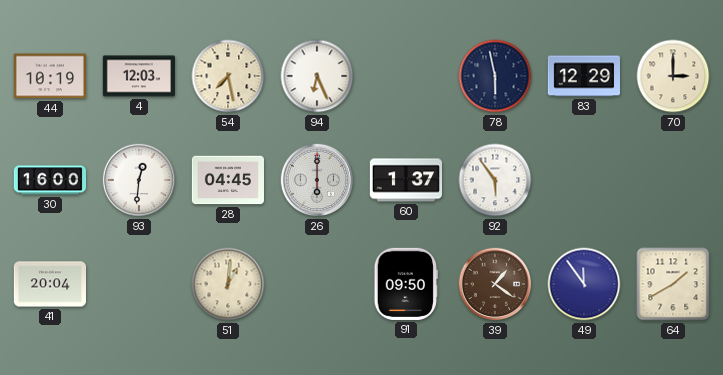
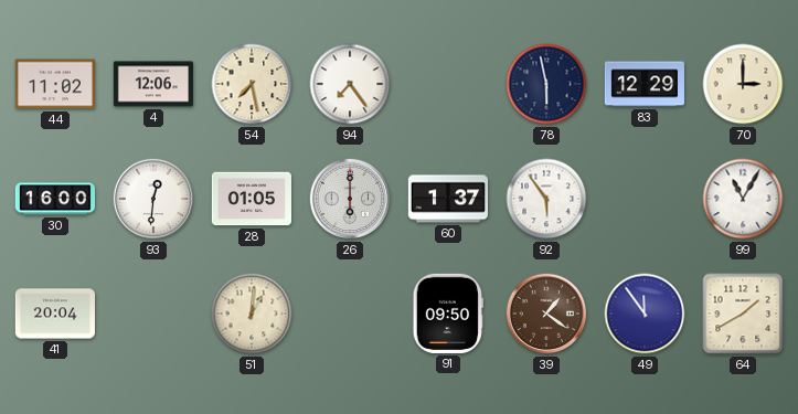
44: 10:19 -> 11:02
4: 12:03 -> 12:06
94: 6:26 -> 7:24
28: 04:45 -> 01:05
99: none -> 11:05
